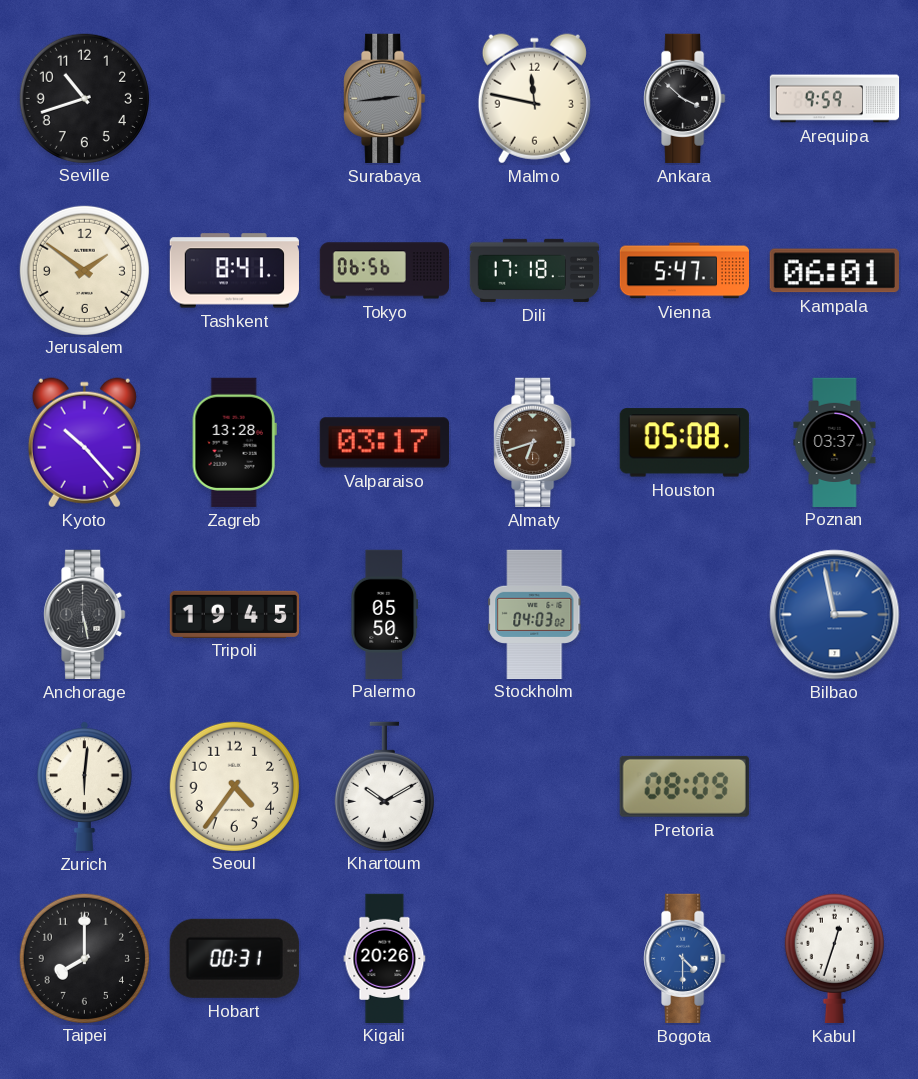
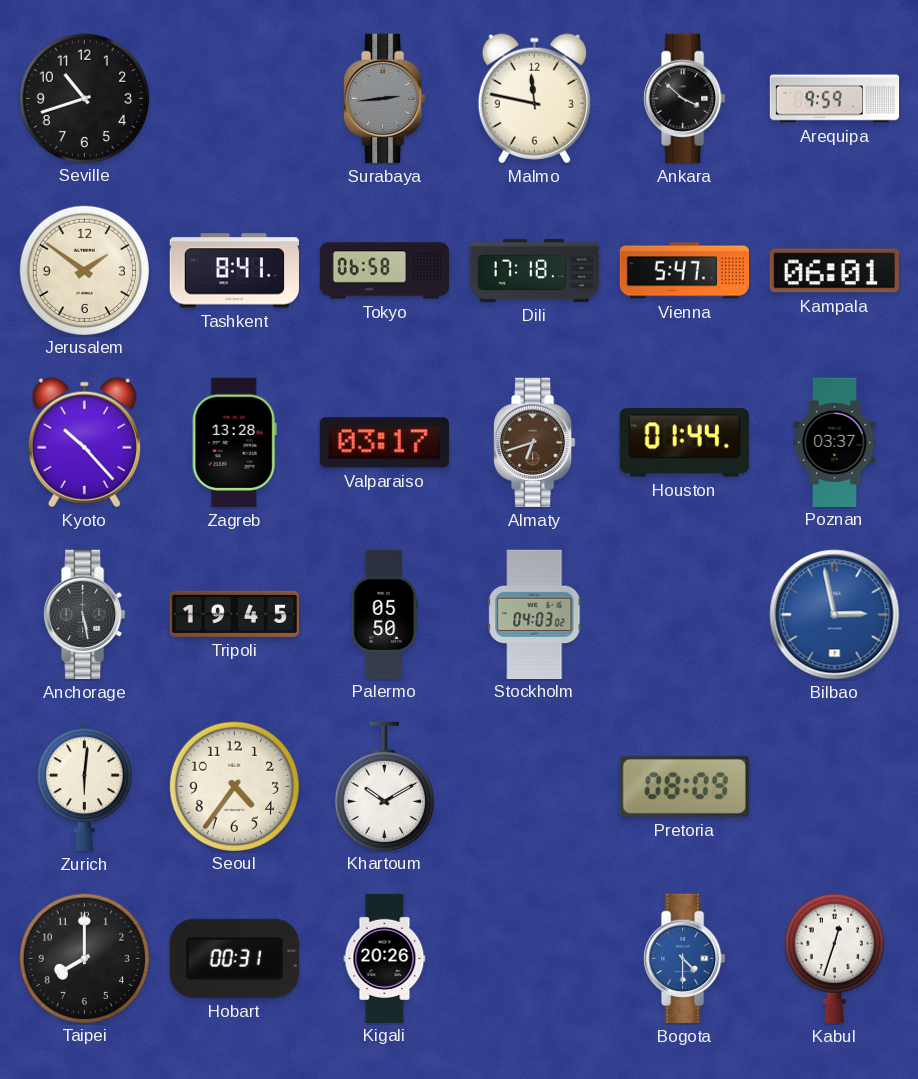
Tokyo: 06:56 -> 06:58
Houston: 05:08 -> 01:44
